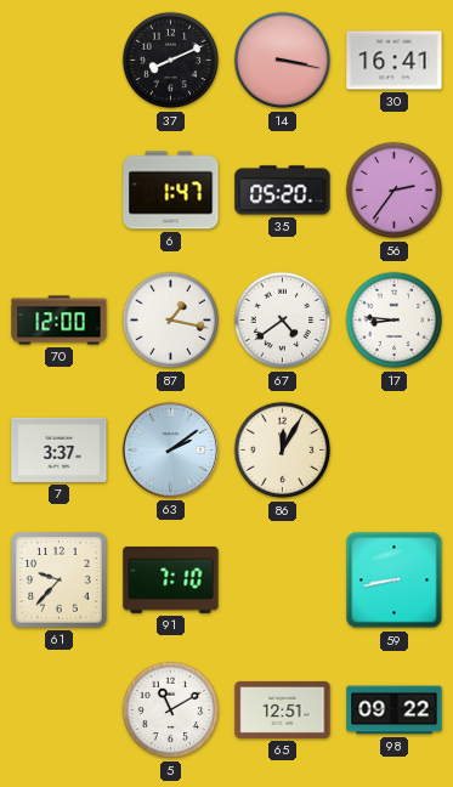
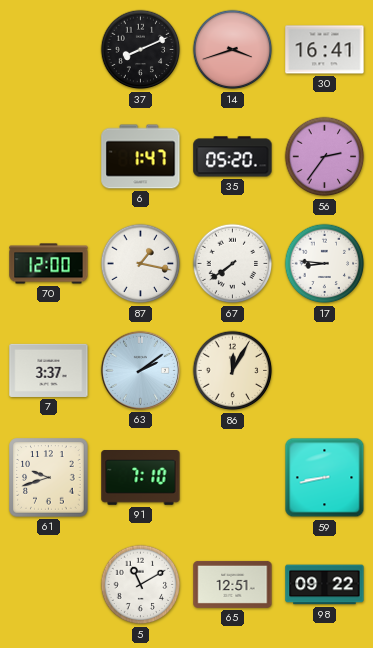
14: 3:17 -> 3:42
67: 4:39 -> 7:39
61: 9:37 -> 9:42
